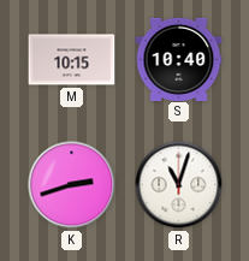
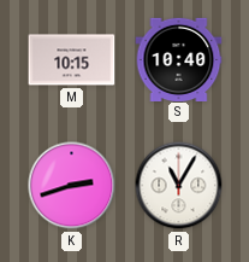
R: 11:03 -> 11:05
